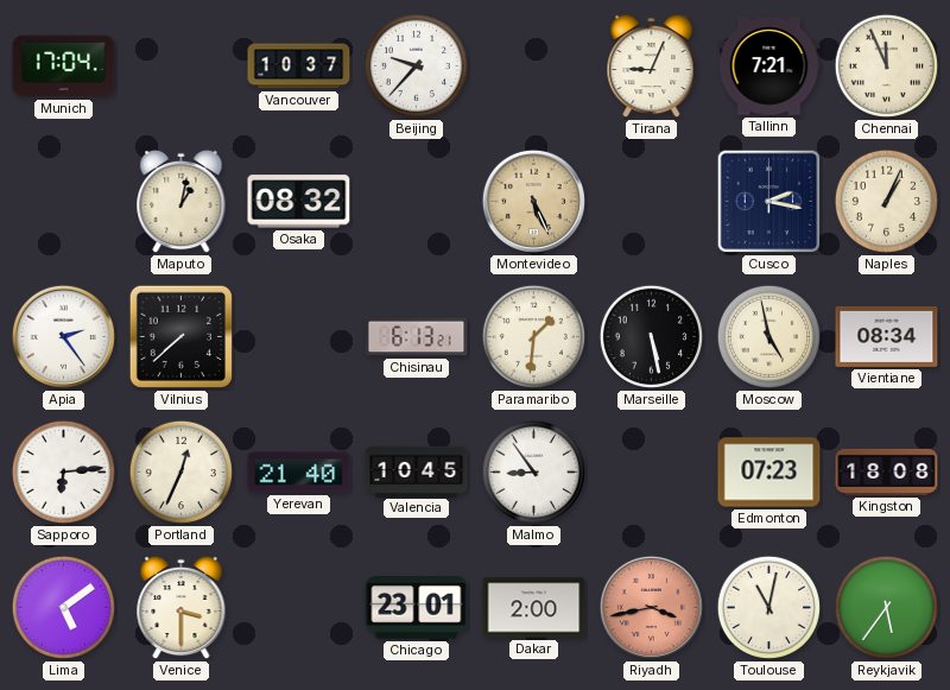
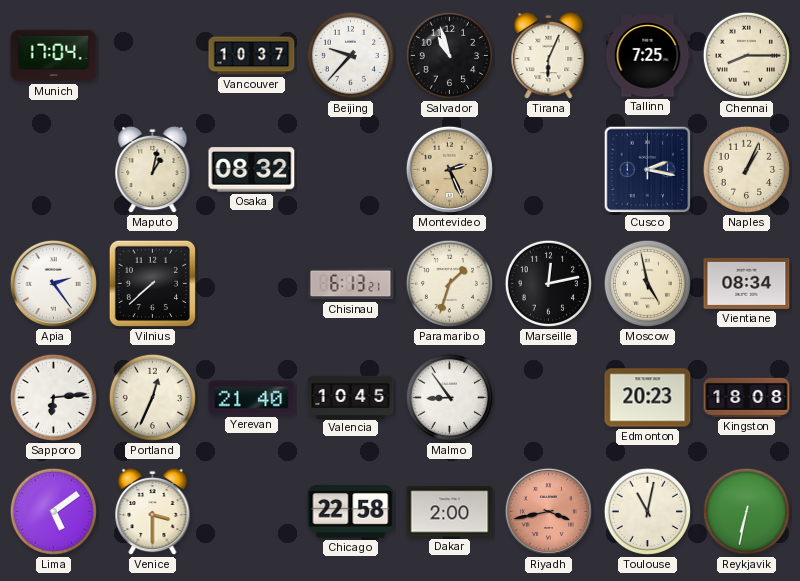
Salvador: none -> 10:57
Tirana: 9:04 -> 6:04
Tallinn: 7:21 -> 7:25
Chennai: 11:56 -> 8:15
Montevideo: 5:26 -> 2:26
Paramaribo: 1:31 -> 1:33
Marseille: 5:28 -> 12:13
Edmonton: 07:23 -> 20:23
Chicago: 23:01 -> 22:58
Reykjavik: 5:36 -> 6:32
